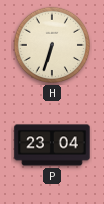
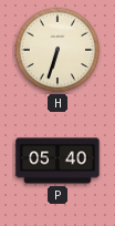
P: 23:04 -> 05:40
